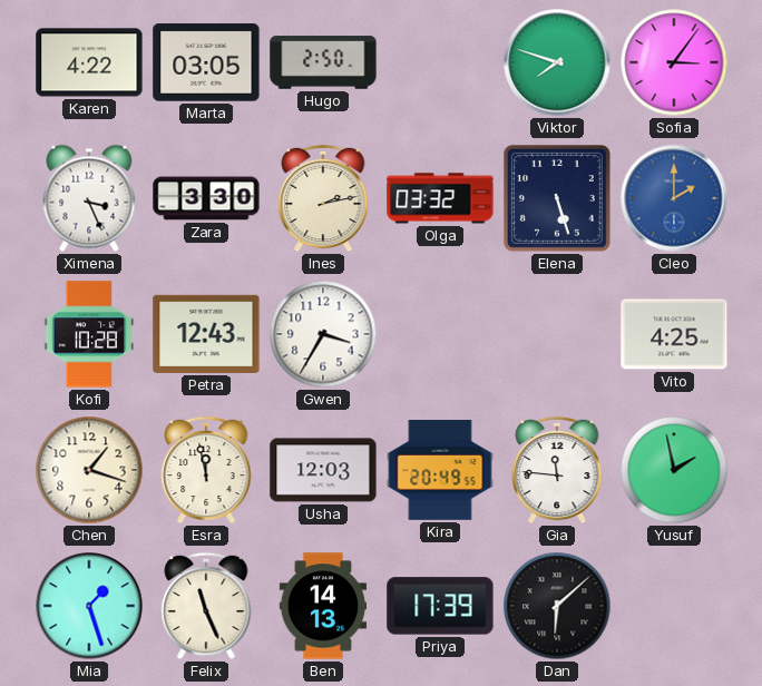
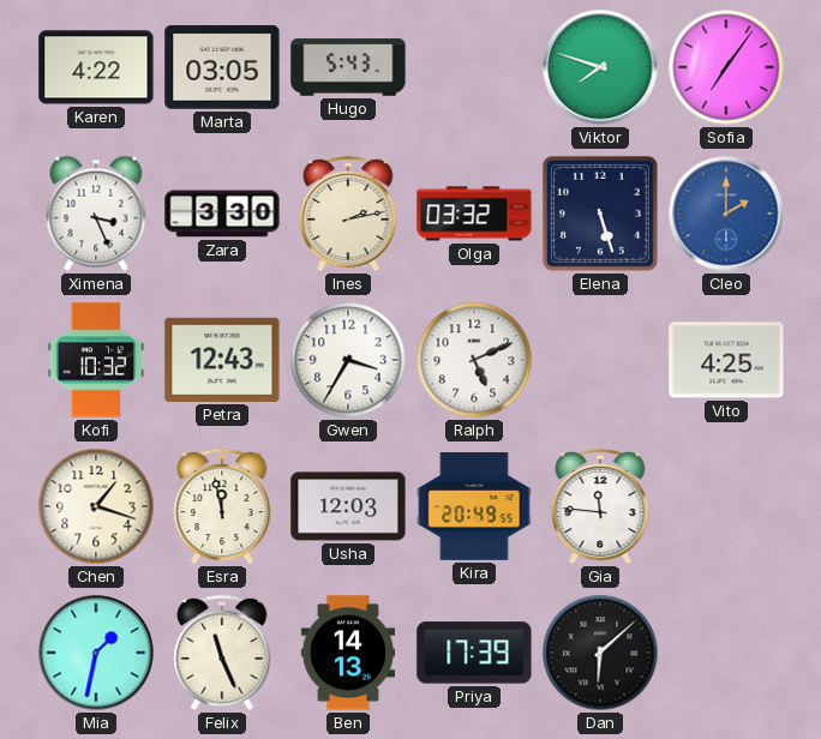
Hugo: 2:50 -> 5:43
Sofia: 3:06 -> 7:06
Kofi: 10:28 -> 10:32
Ralph: none -> 5:11
Yusuf: 1:58 -> none
Mia: 1:27 -> 1:32
